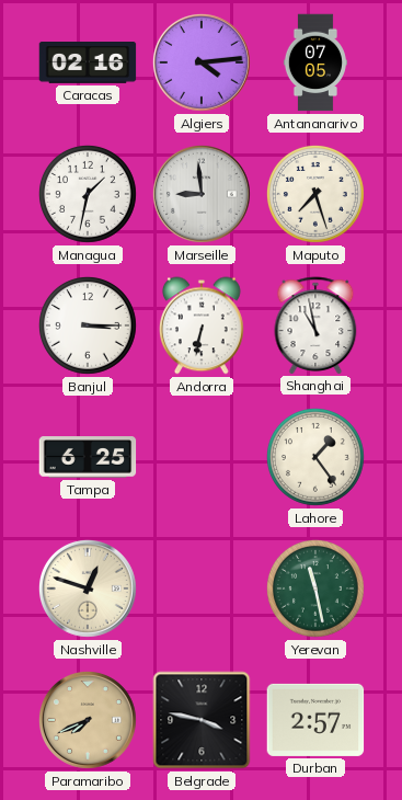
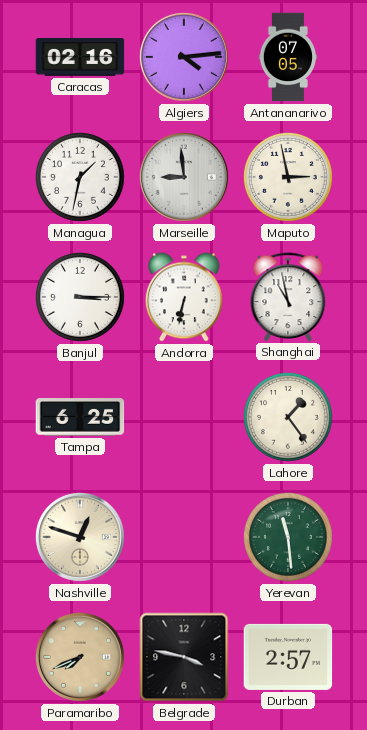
Maputo: 7:27 -> 2:58
Yerevan: 11:28 -> 11:29
